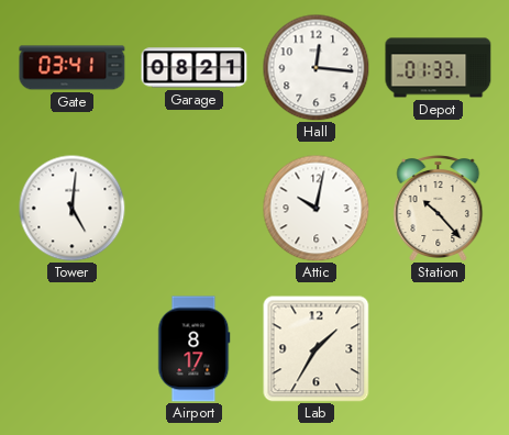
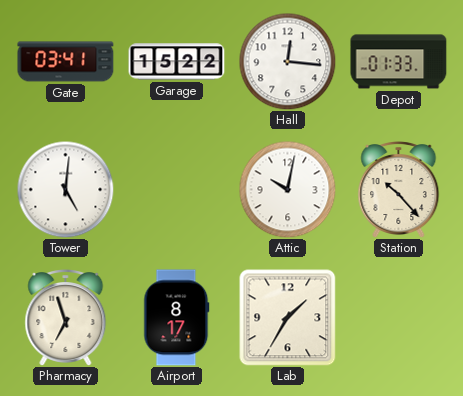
Garage: 08:21 -> 15:22
Pharmacy: none -> 6:57
